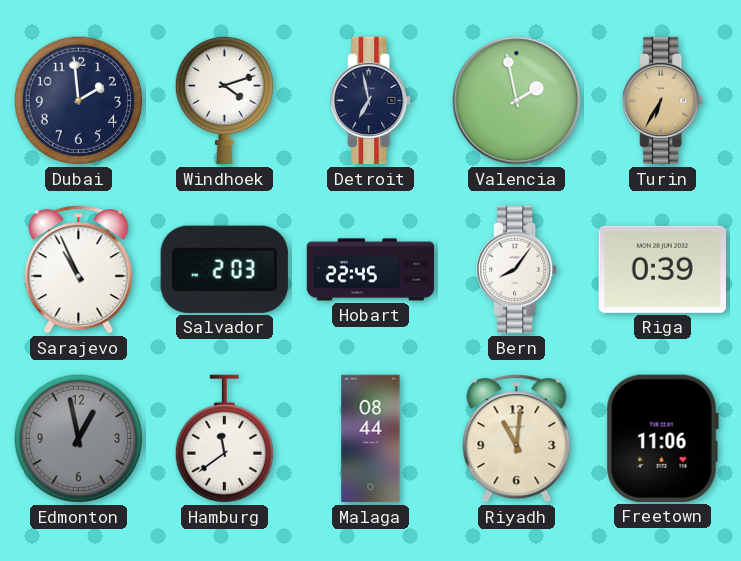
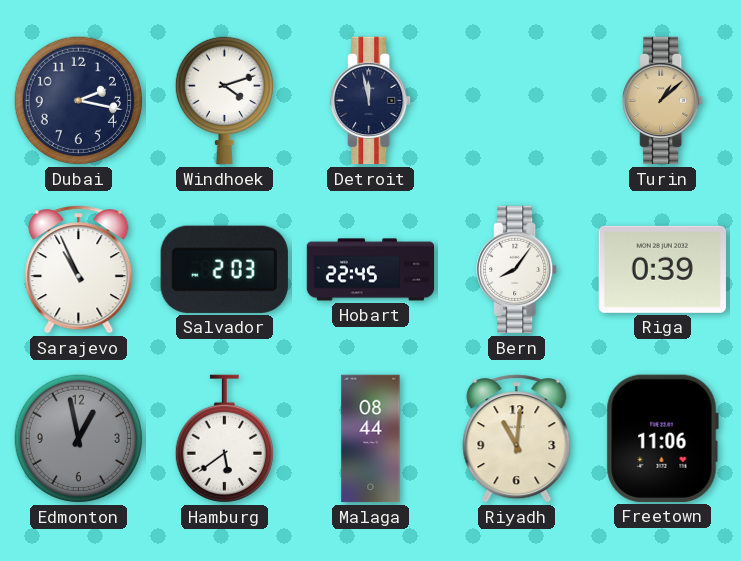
Dubai: 1:59 -> 2:17
Detroit: 6:58 -> 11:58
Valencia: 1:58 -> none
Turin: 6:35 -> 1:08
Hamburg: 11:39 -> 5:39
